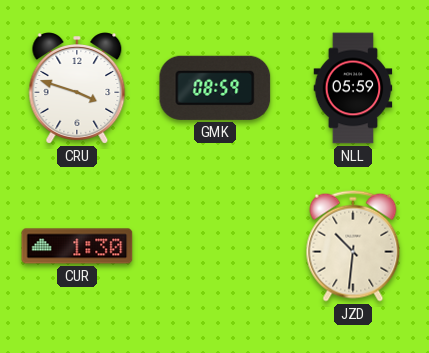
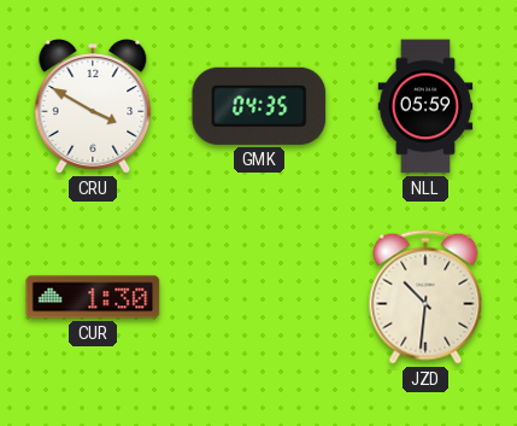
CRU: 3:48 -> 3:50
GMK: 08:59 -> 04:35
